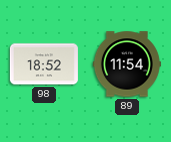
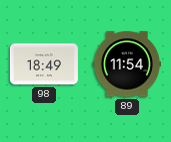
98: 18:52 -> 18:49
